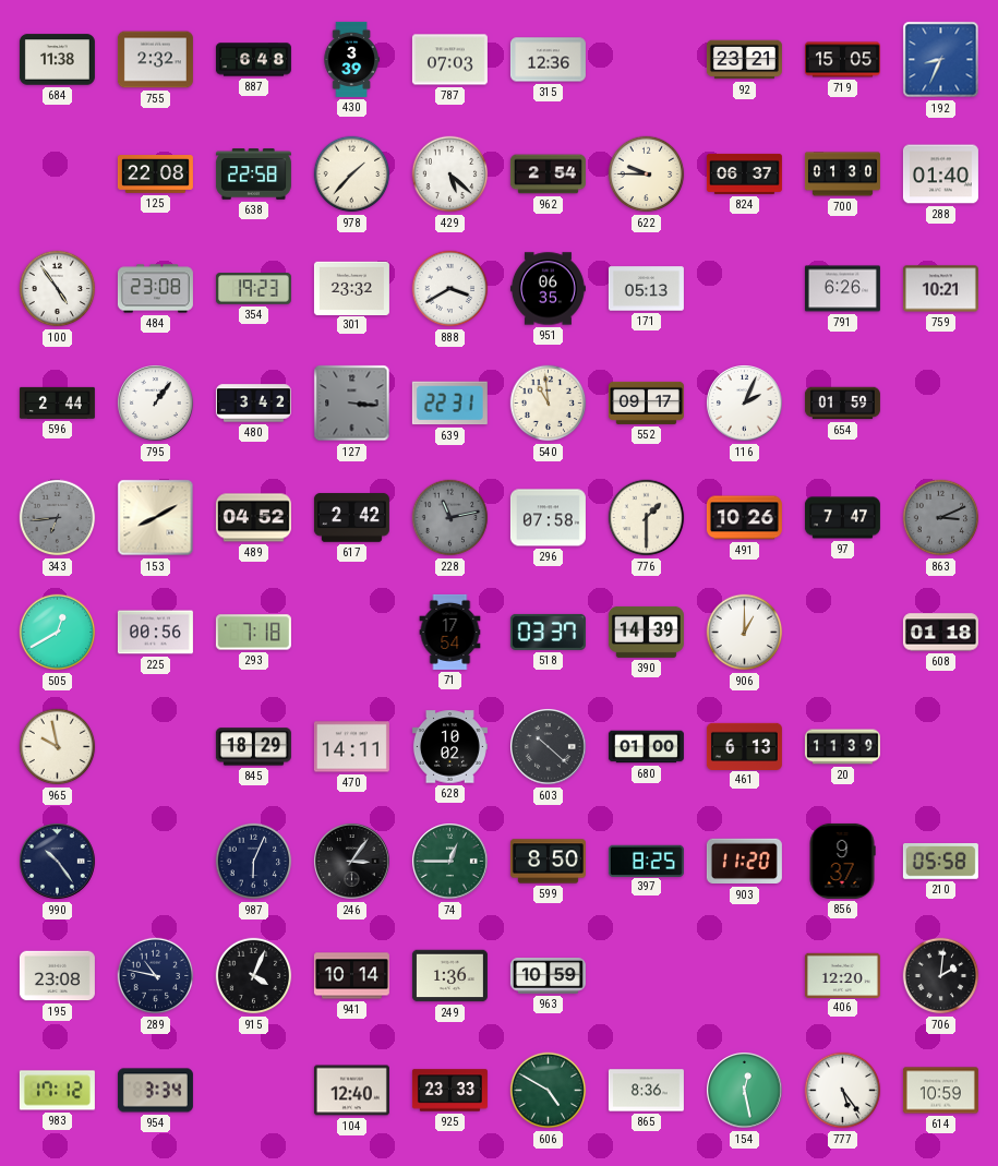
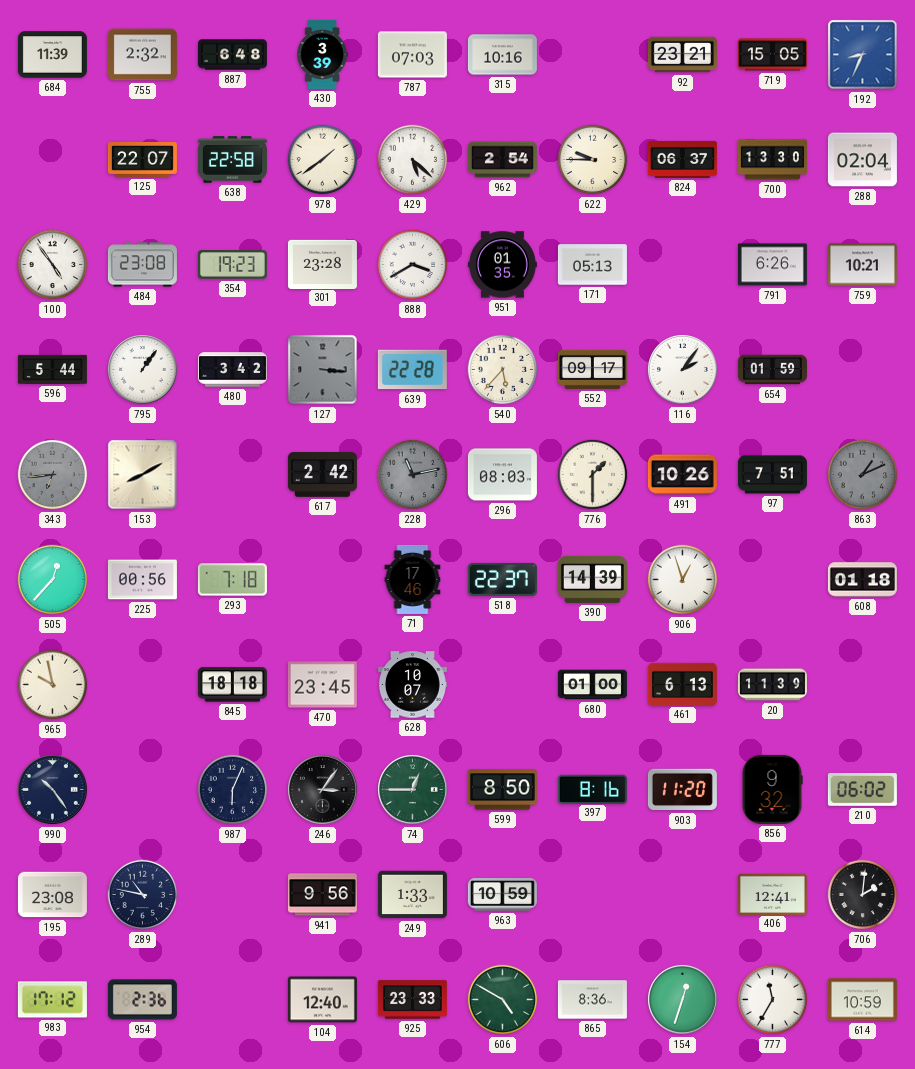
684: 11:38 -> 11:39
315: 12:36 -> 10:16
125: 22:08 -> 22:07
978: 1:37 -> 1:39
700: 01:30 -> 13:30
288: 01:40 -> 02:04
301: 23:32 -> 23:28
951: 06:35 -> 01:35
596: 2:44 -> 5:44
639: 22:31 -> 22:28
540: 10:59 -> 5:37
116: 2:04 -> 2:06
489: 04:52 -> none
296: 07:58 -> 08:03
97: 7:47 -> 7:51
863: 3:11 -> 1:11
505: 12:40 -> 12:37
71: 17:54 -> 17:46
518: 03:37 -> 22:37
906: 1:00 -> 12:57
845: 18:29 -> 18:18
470: 14:11 -> 23:45
628: 10:02 -> 10:07
603: 10:22 -> none
397: 8:25 -> 8:16
856: 9:37 -> 9:32
210: 05:58 -> 06:02
915: 4:04 -> none
941: 10:14 -> 9:56
249: 1:36 -> 1:33
406: 12:20 -> 12:41
954: 3:34 -> 2:36
154: 12:28 -> 12:33
777: 5:24 -> 11:35
